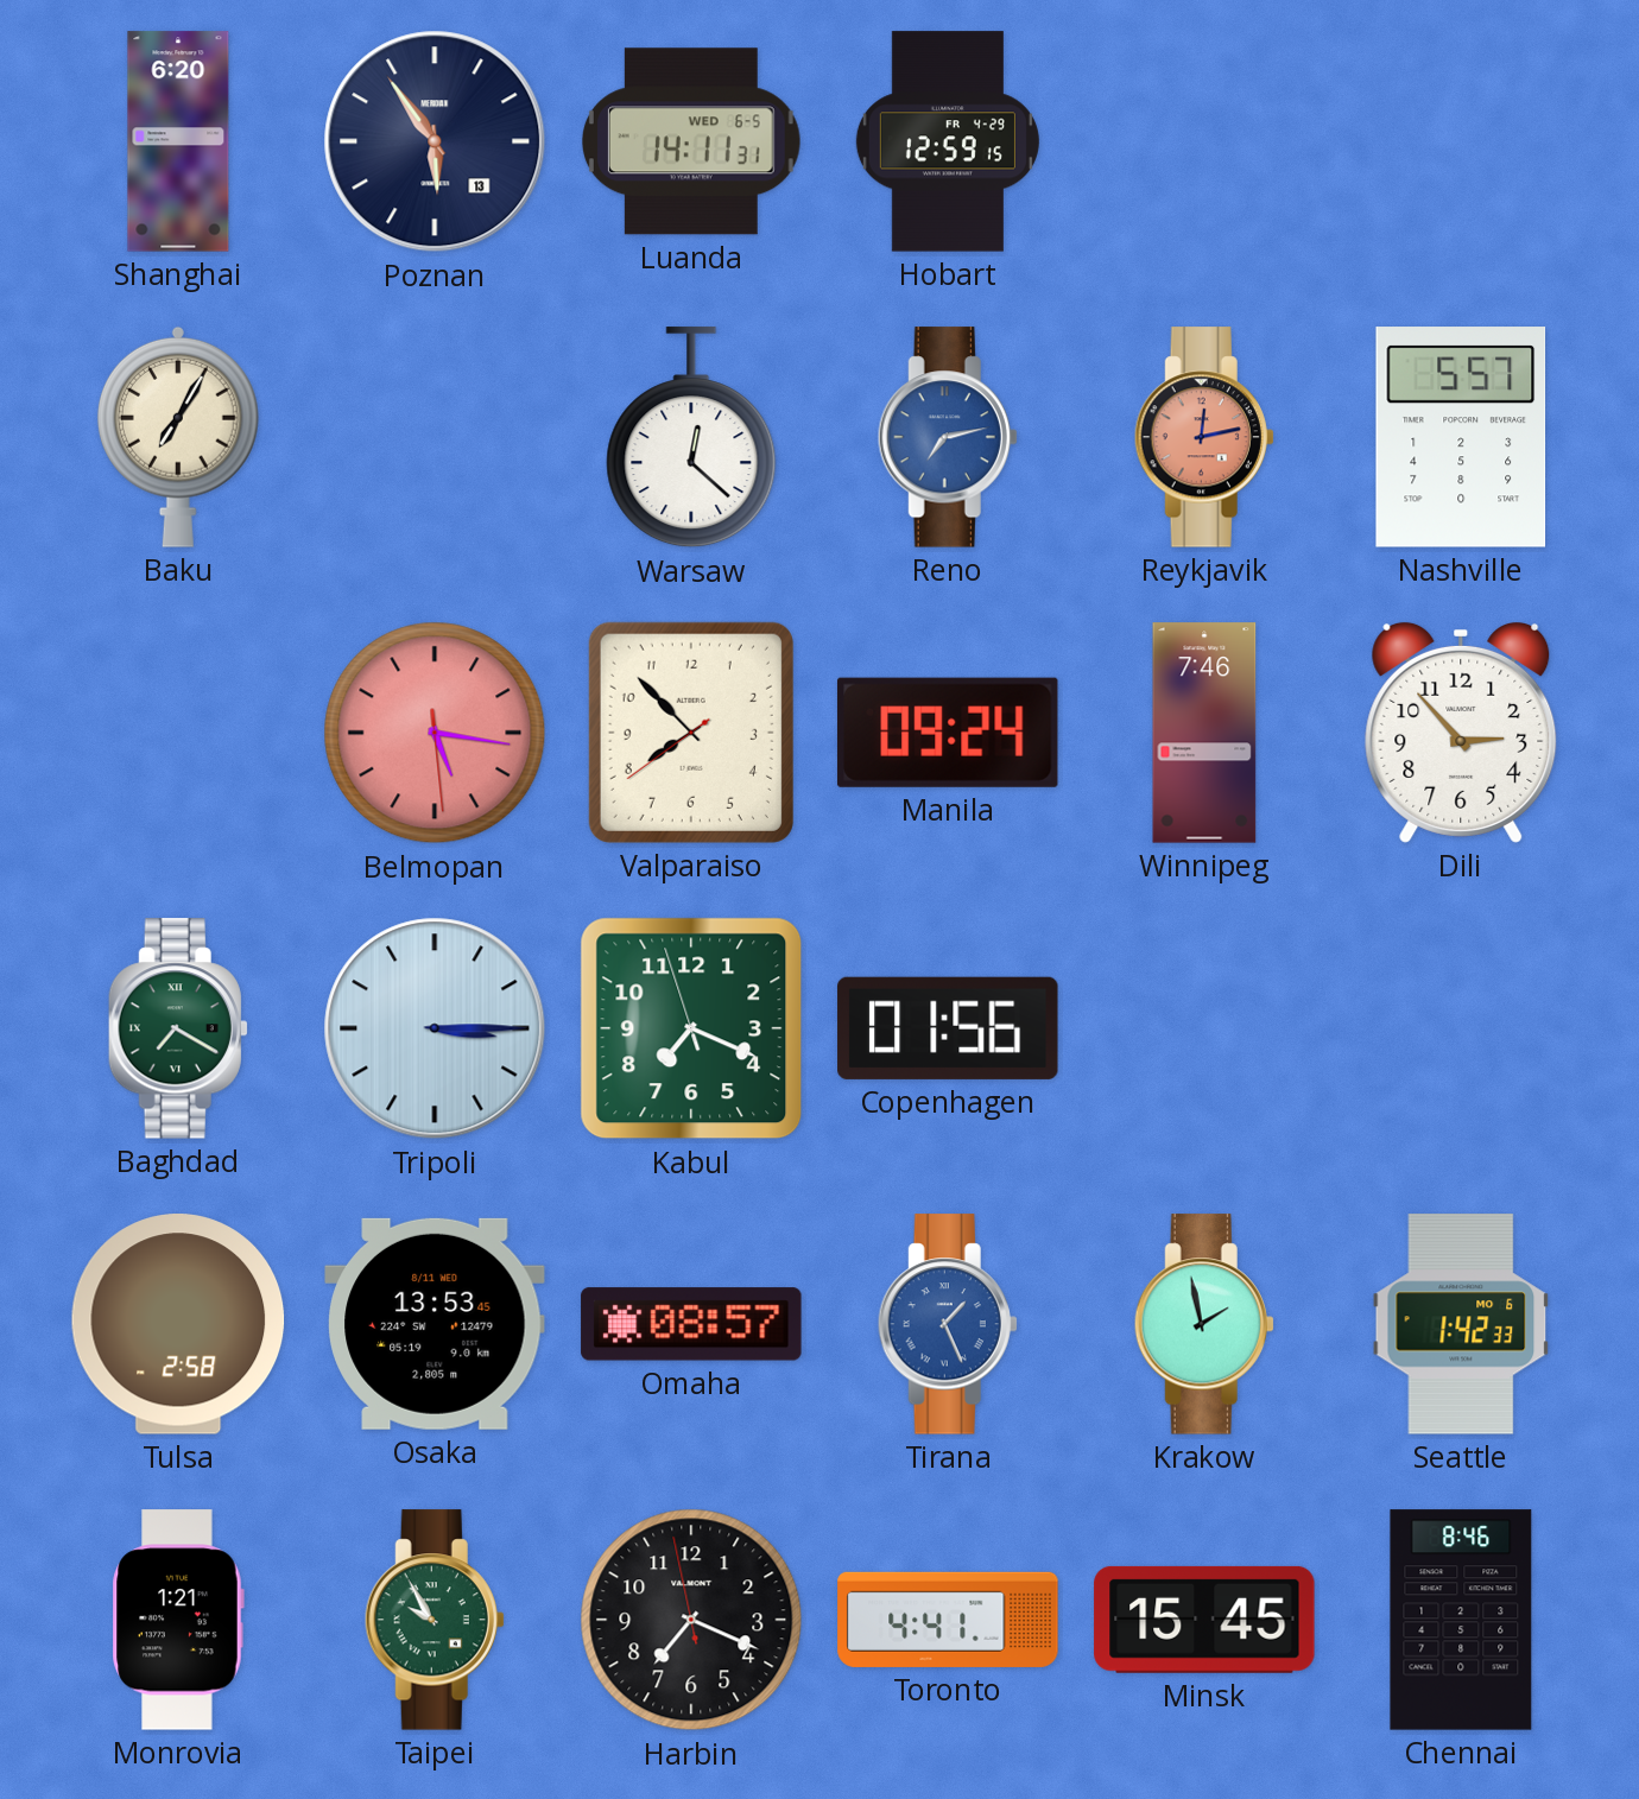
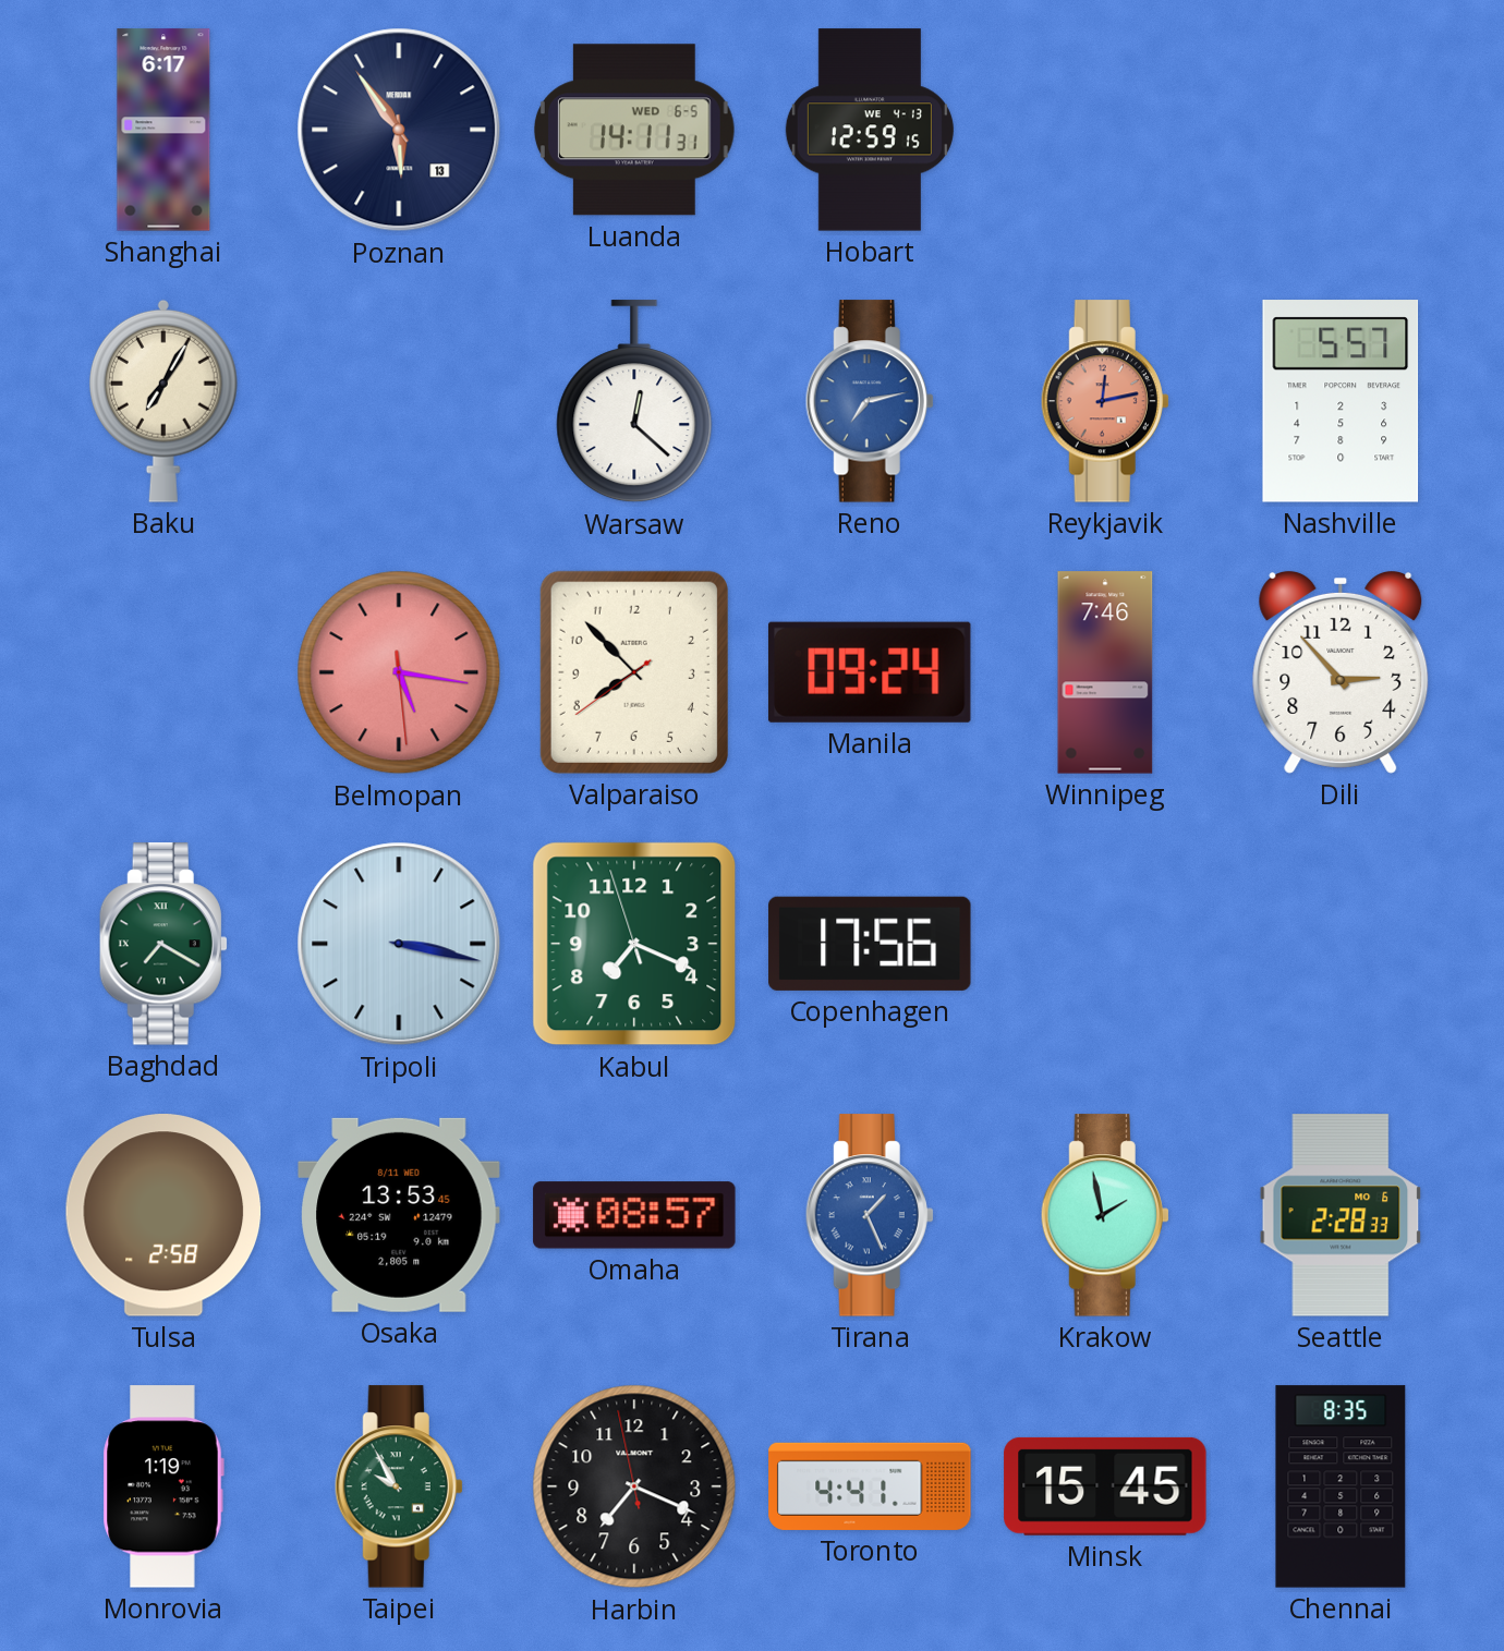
Shanghai: 6:20 -> 6:17
Hobart date: FR 4-29 -> WE 4-13
Tripoli: 3:15 -> 3:17
Copenhagen: 01:56 -> 17:56
Seattle: 1:42 -> 2:28
Monrovia: 1:21 -> 1:19
Chennai: 8:46 -> 8:35
